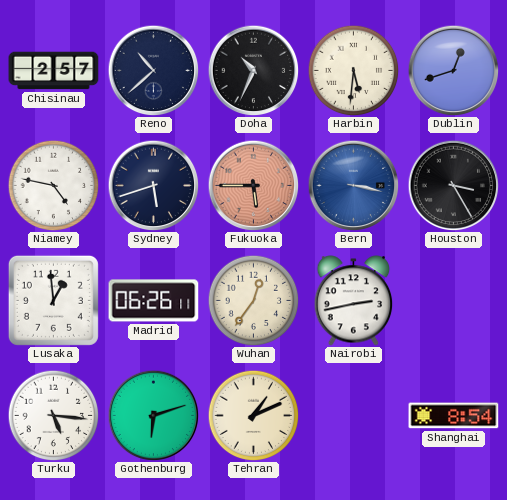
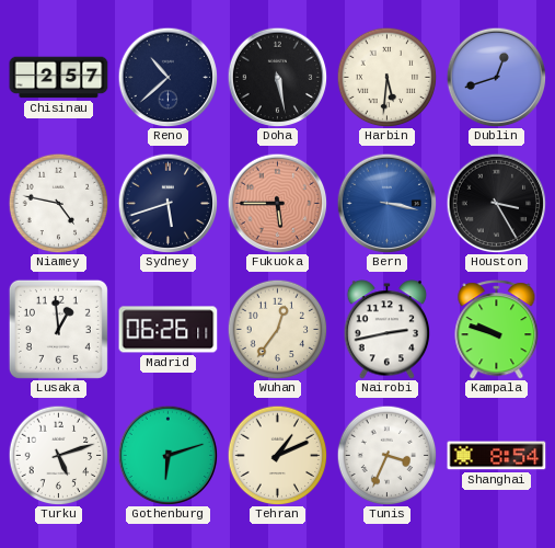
Doha: 10:34 -> 5:28
Kampala: none -> 9:48
Turku: 5:16 -> 5:12
Tunis: none -> 3:34
